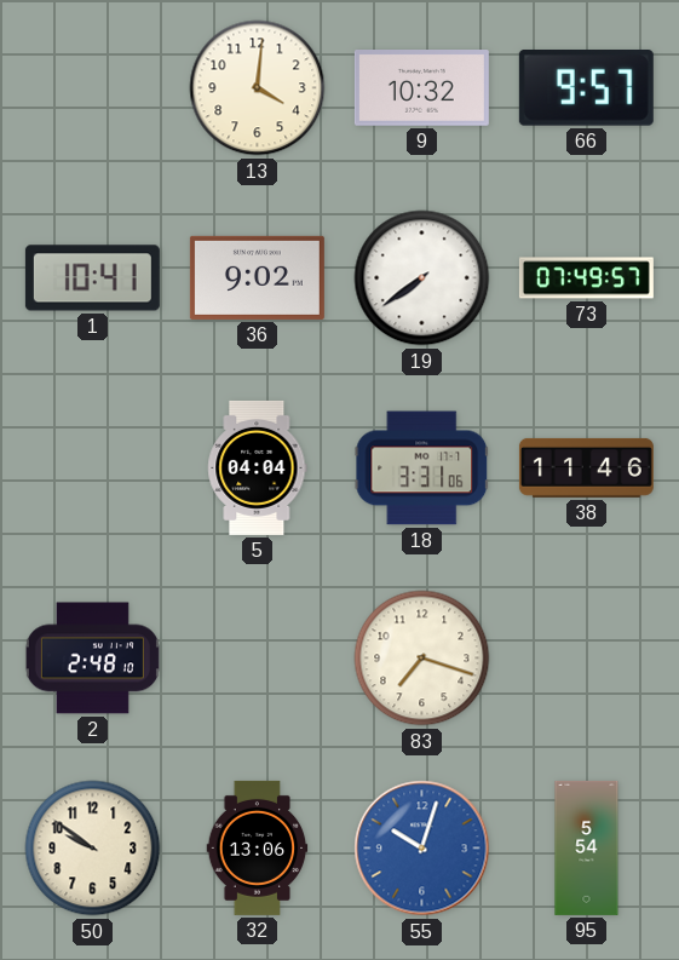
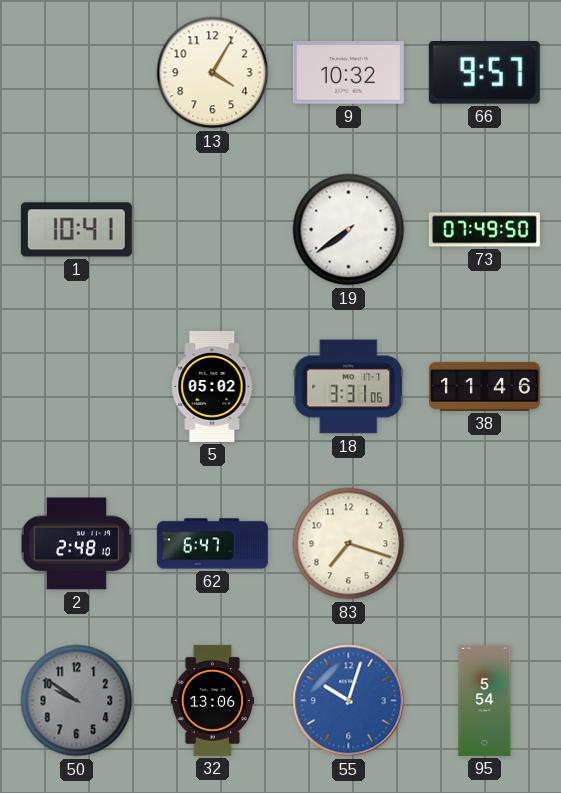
13: 4:01 -> 4:05
36: 9:02 -> none
73: 07:49:57 -> 07:49:50
5: 04:04 -> 05:02
62: none -> 6:47
50 dial: cream -> grey
